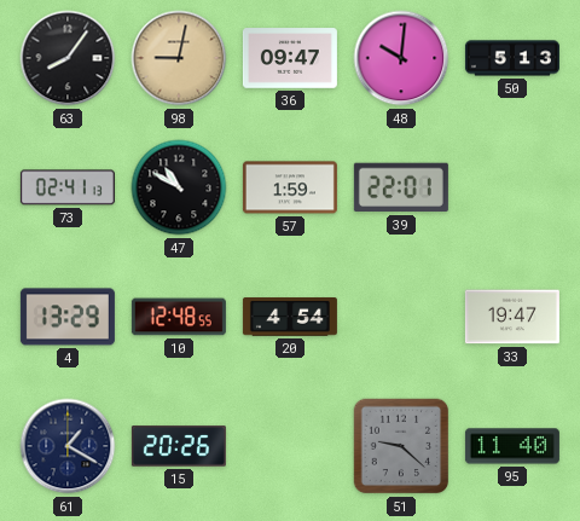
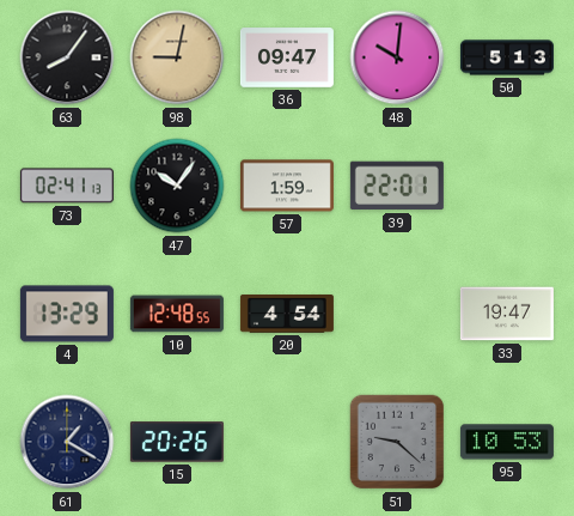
47: 10:50 -> 10:06
95: 11:40 -> 10:53
